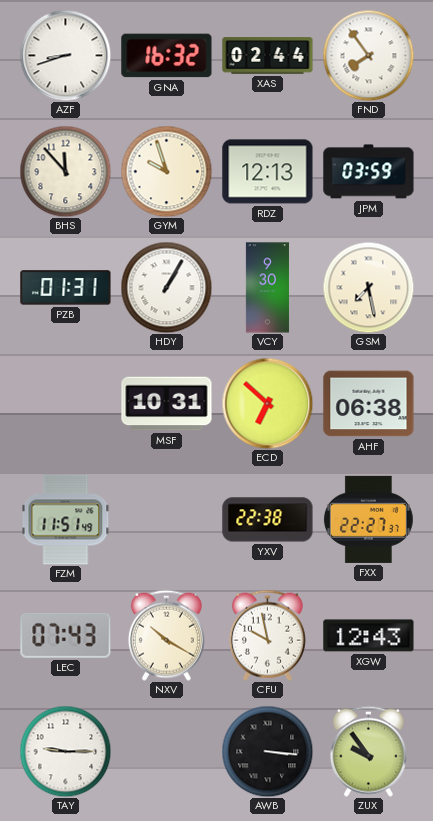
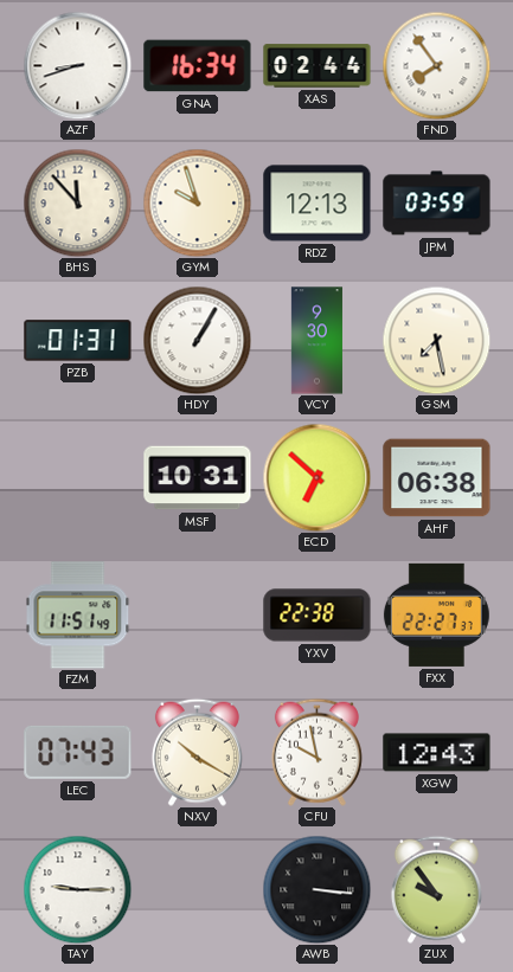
GNA: 16:32 -> 16:34
